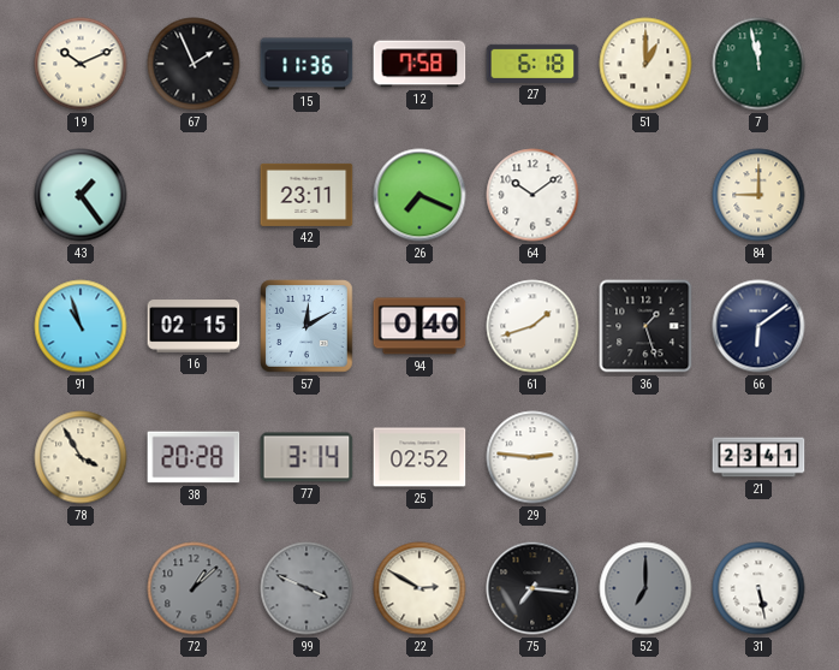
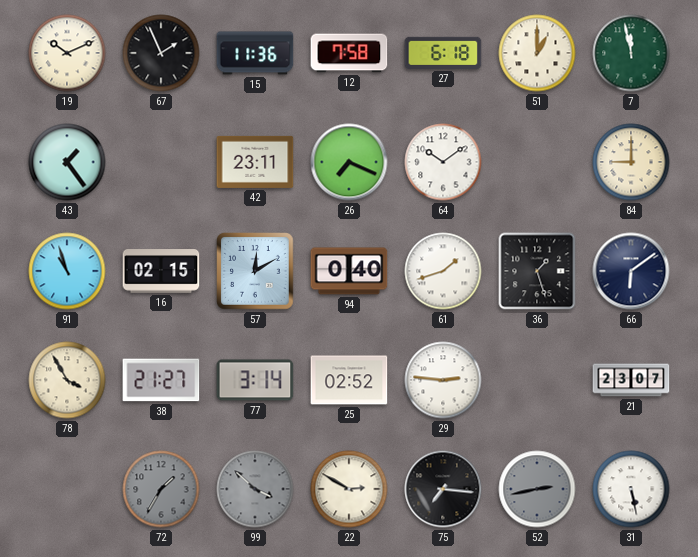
38: 20:28 -> 21:27
21: 23:41 -> 23:07
72: 1:08 -> 1:35
99: 3:49 -> 3:52
52: 7:00 -> 2:43
